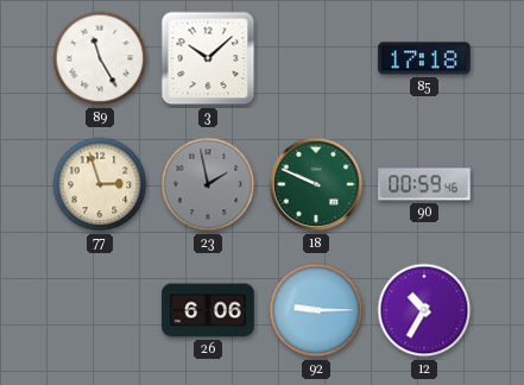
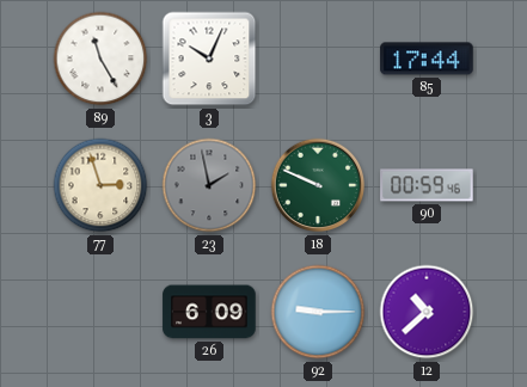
3: 10:08 -> 10:04
85: 17:18 -> 17:44
26: 6:06 -> 6:09
12: 10:35 -> 10:38
